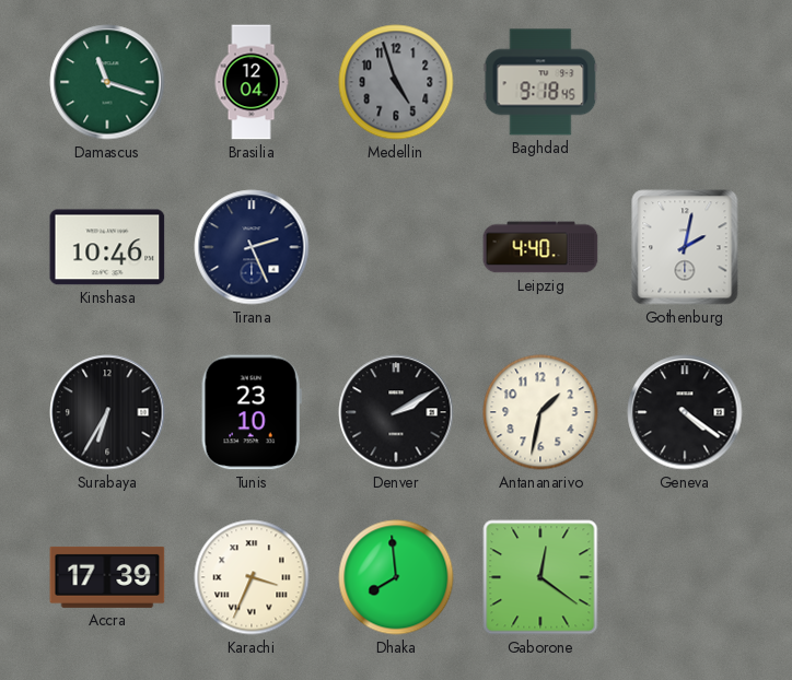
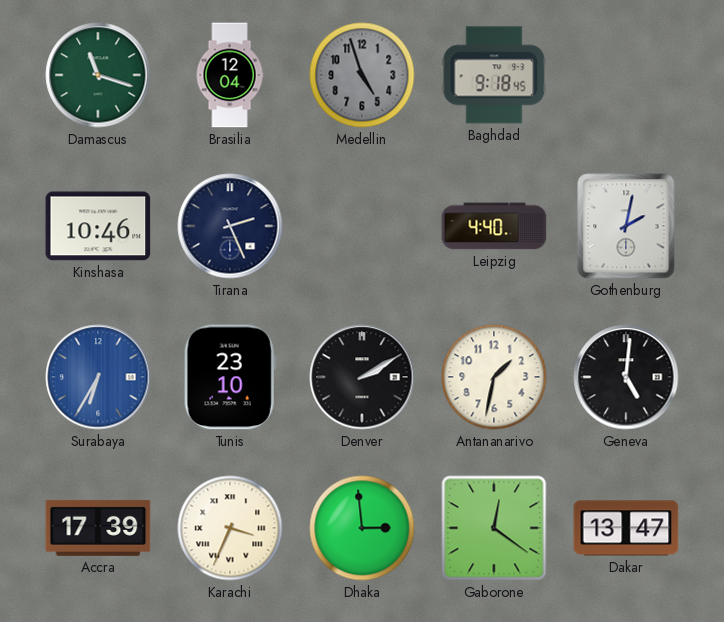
Surabaya dial: black -> blue
Geneva: 4:21 -> 5:01
Dhaka: 7:59 -> 2:59
Dakar: none -> 13:47
